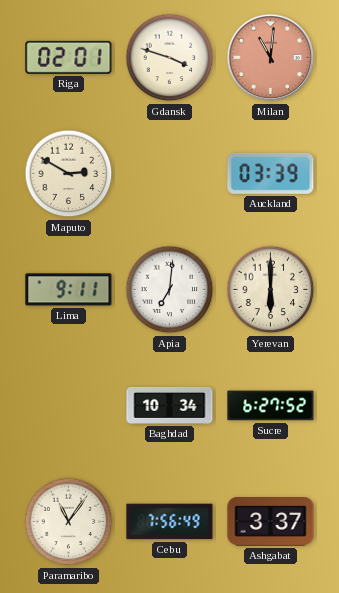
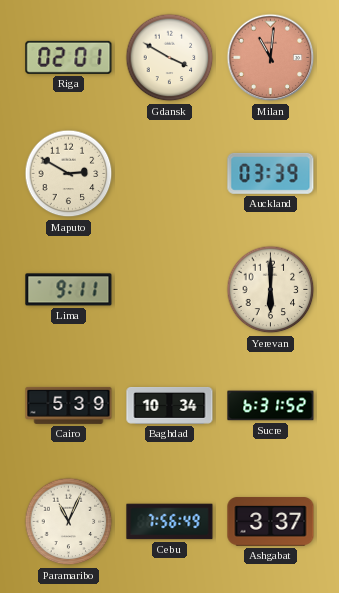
Gdansk: 3:48 -> 3:50
Apia: 7:01 -> none
Cairo: none -> 5:39
Sucre: 6:27 -> 6:31
Paramaribo: 11:06 -> 11:04
